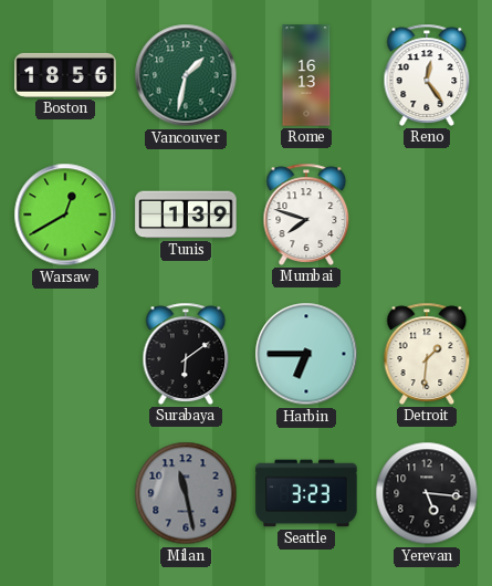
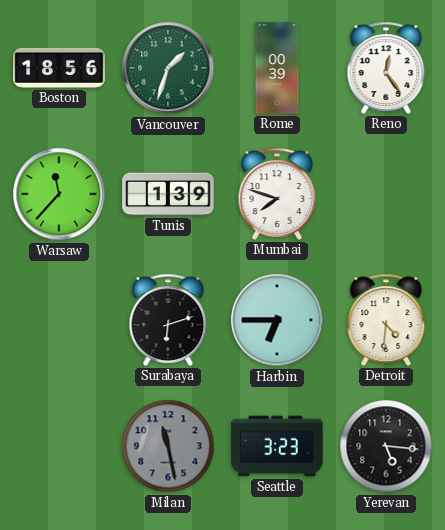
Vancouver: 1:32 -> 1:33
Rome: 16:13 -> 00:39
Warsaw: 12:40 -> 11:37
Surabaya: 6:09 -> 6:12
Detroit: 1:31 -> 4:31
